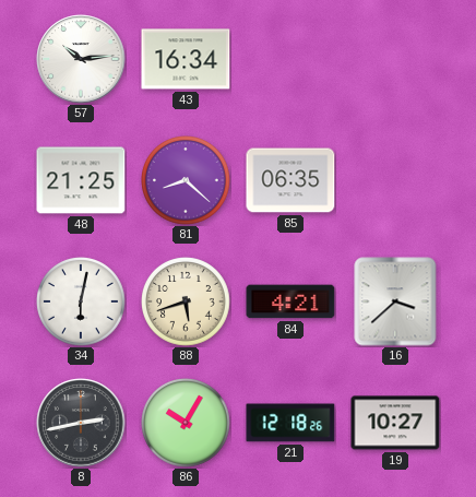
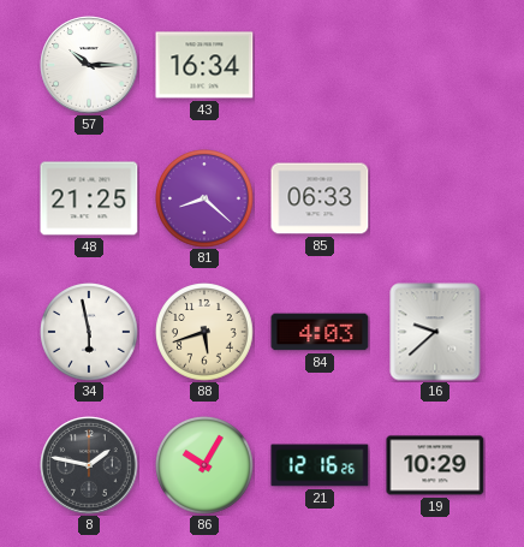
57: 10:14 -> 10:15
85: 06:35 -> 06:33
34: 6:02 -> 5:58
84: 4:21 -> 4:03
16: 3:38 -> 9:38
8: 2:43 -> 1:47
21: 12:18 -> 12:16
19: 10:27 -> 10:29
